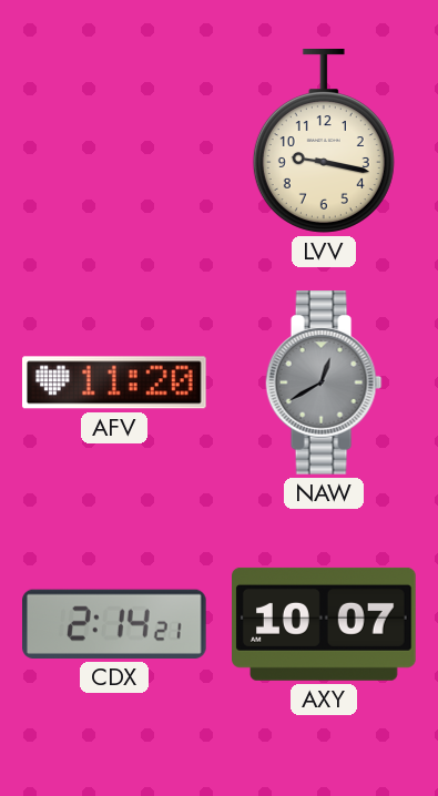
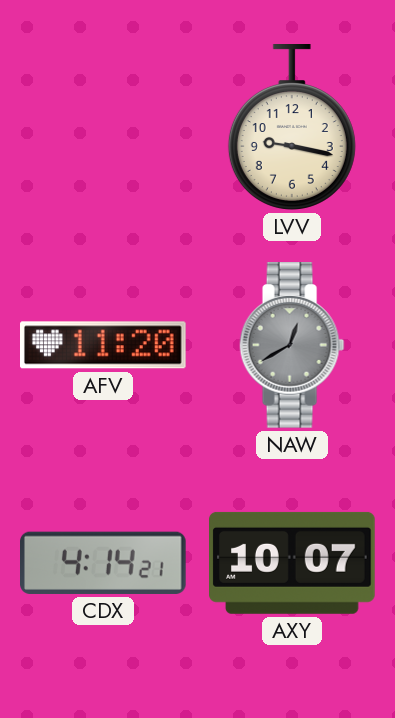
CDX: 2:14 -> 4:14
